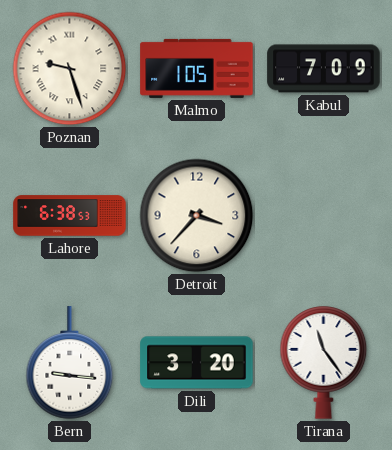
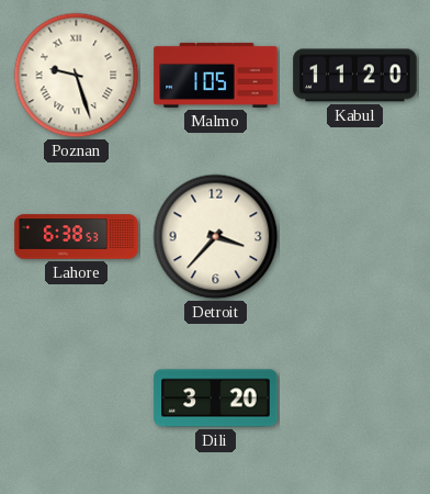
Kabul: 7:09 -> 11:20
Bern: 9:16 -> none
Tirana: 11:24 -> none
